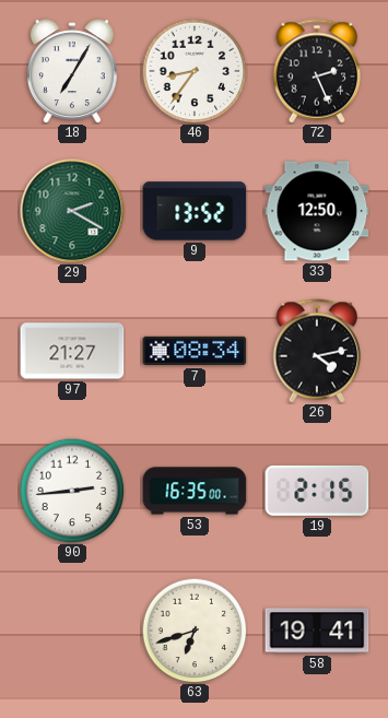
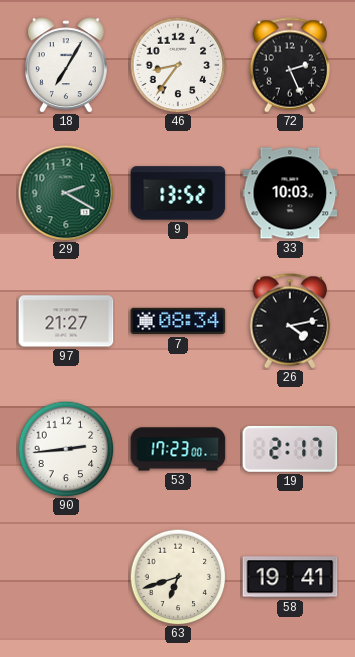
33: 12:50 -> 10:03
53: 16:35 -> 17:23
19: 2:15 -> 2:17
